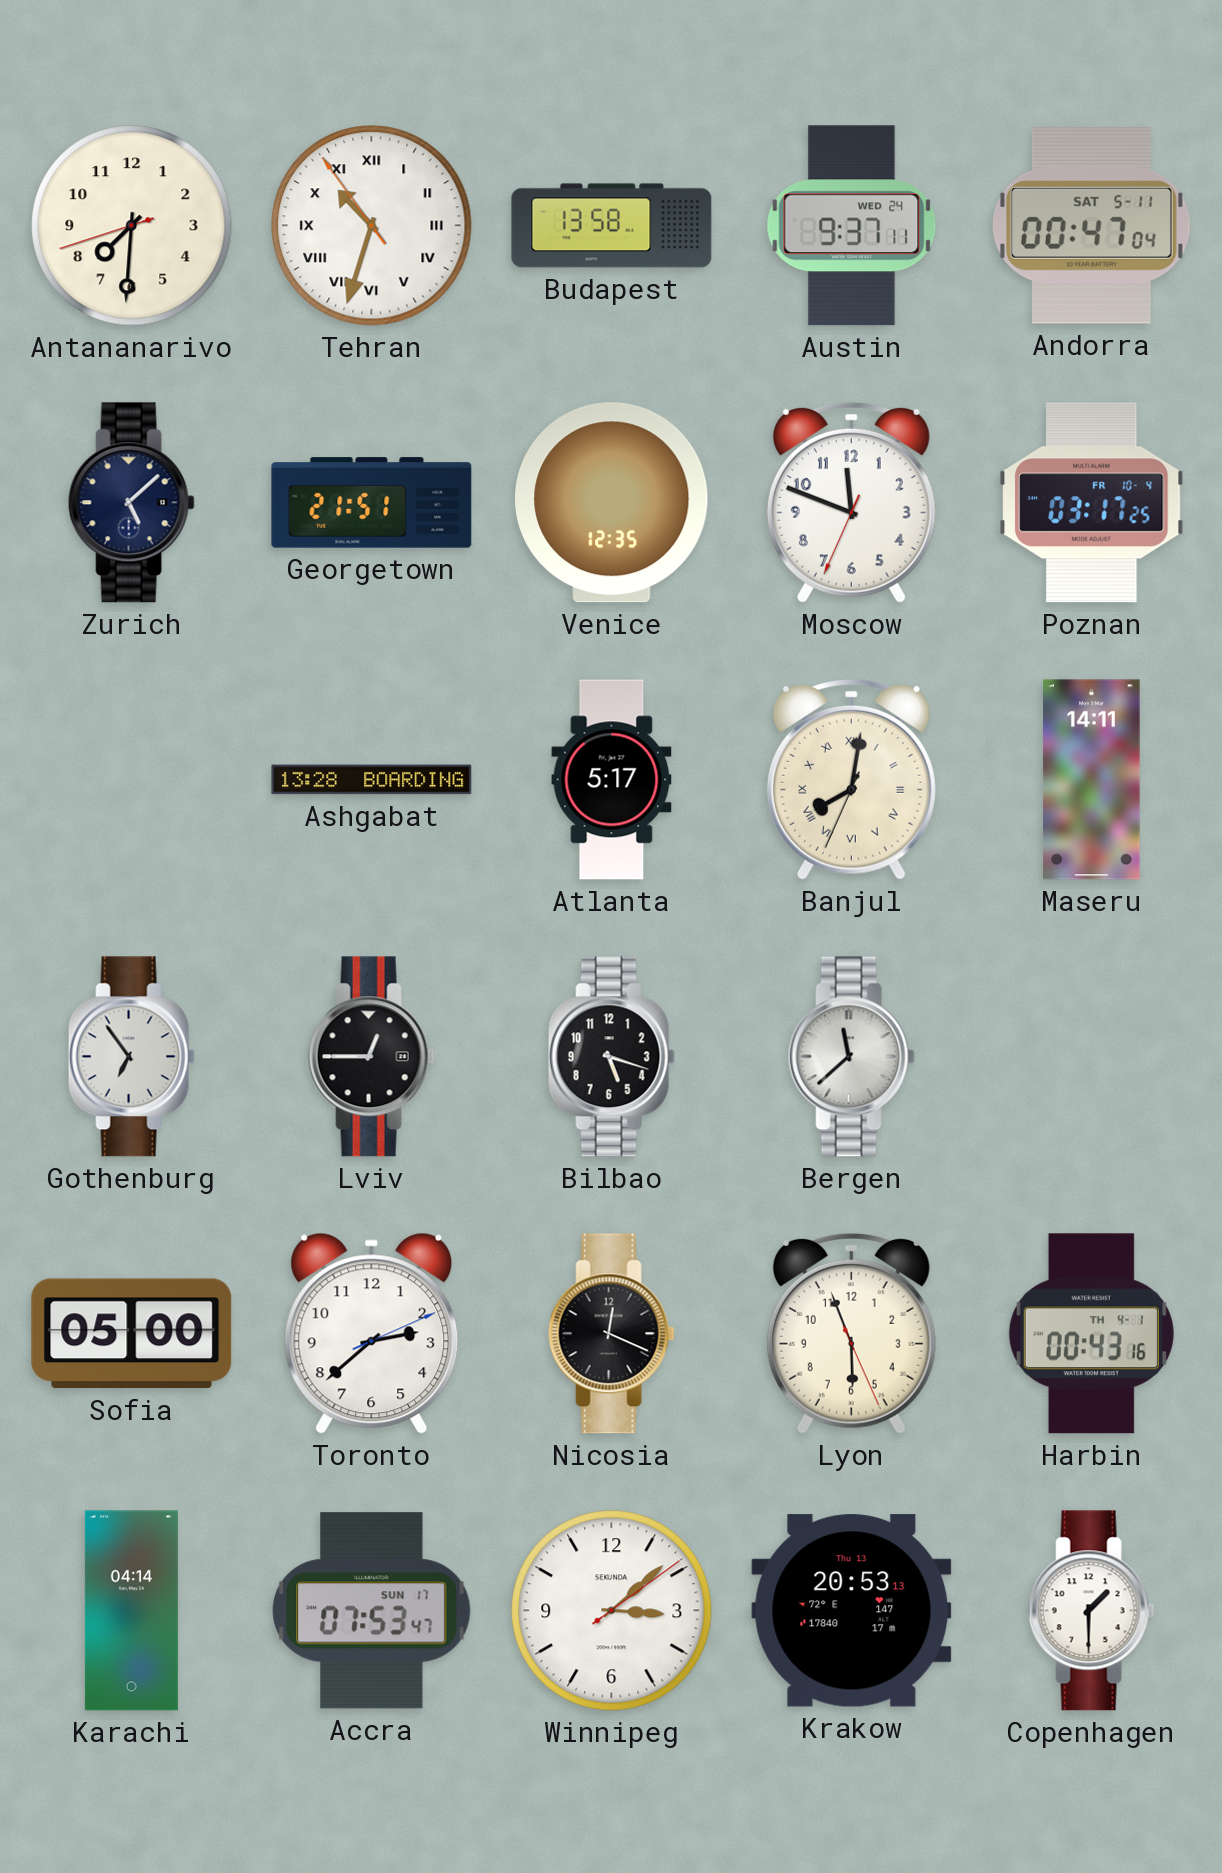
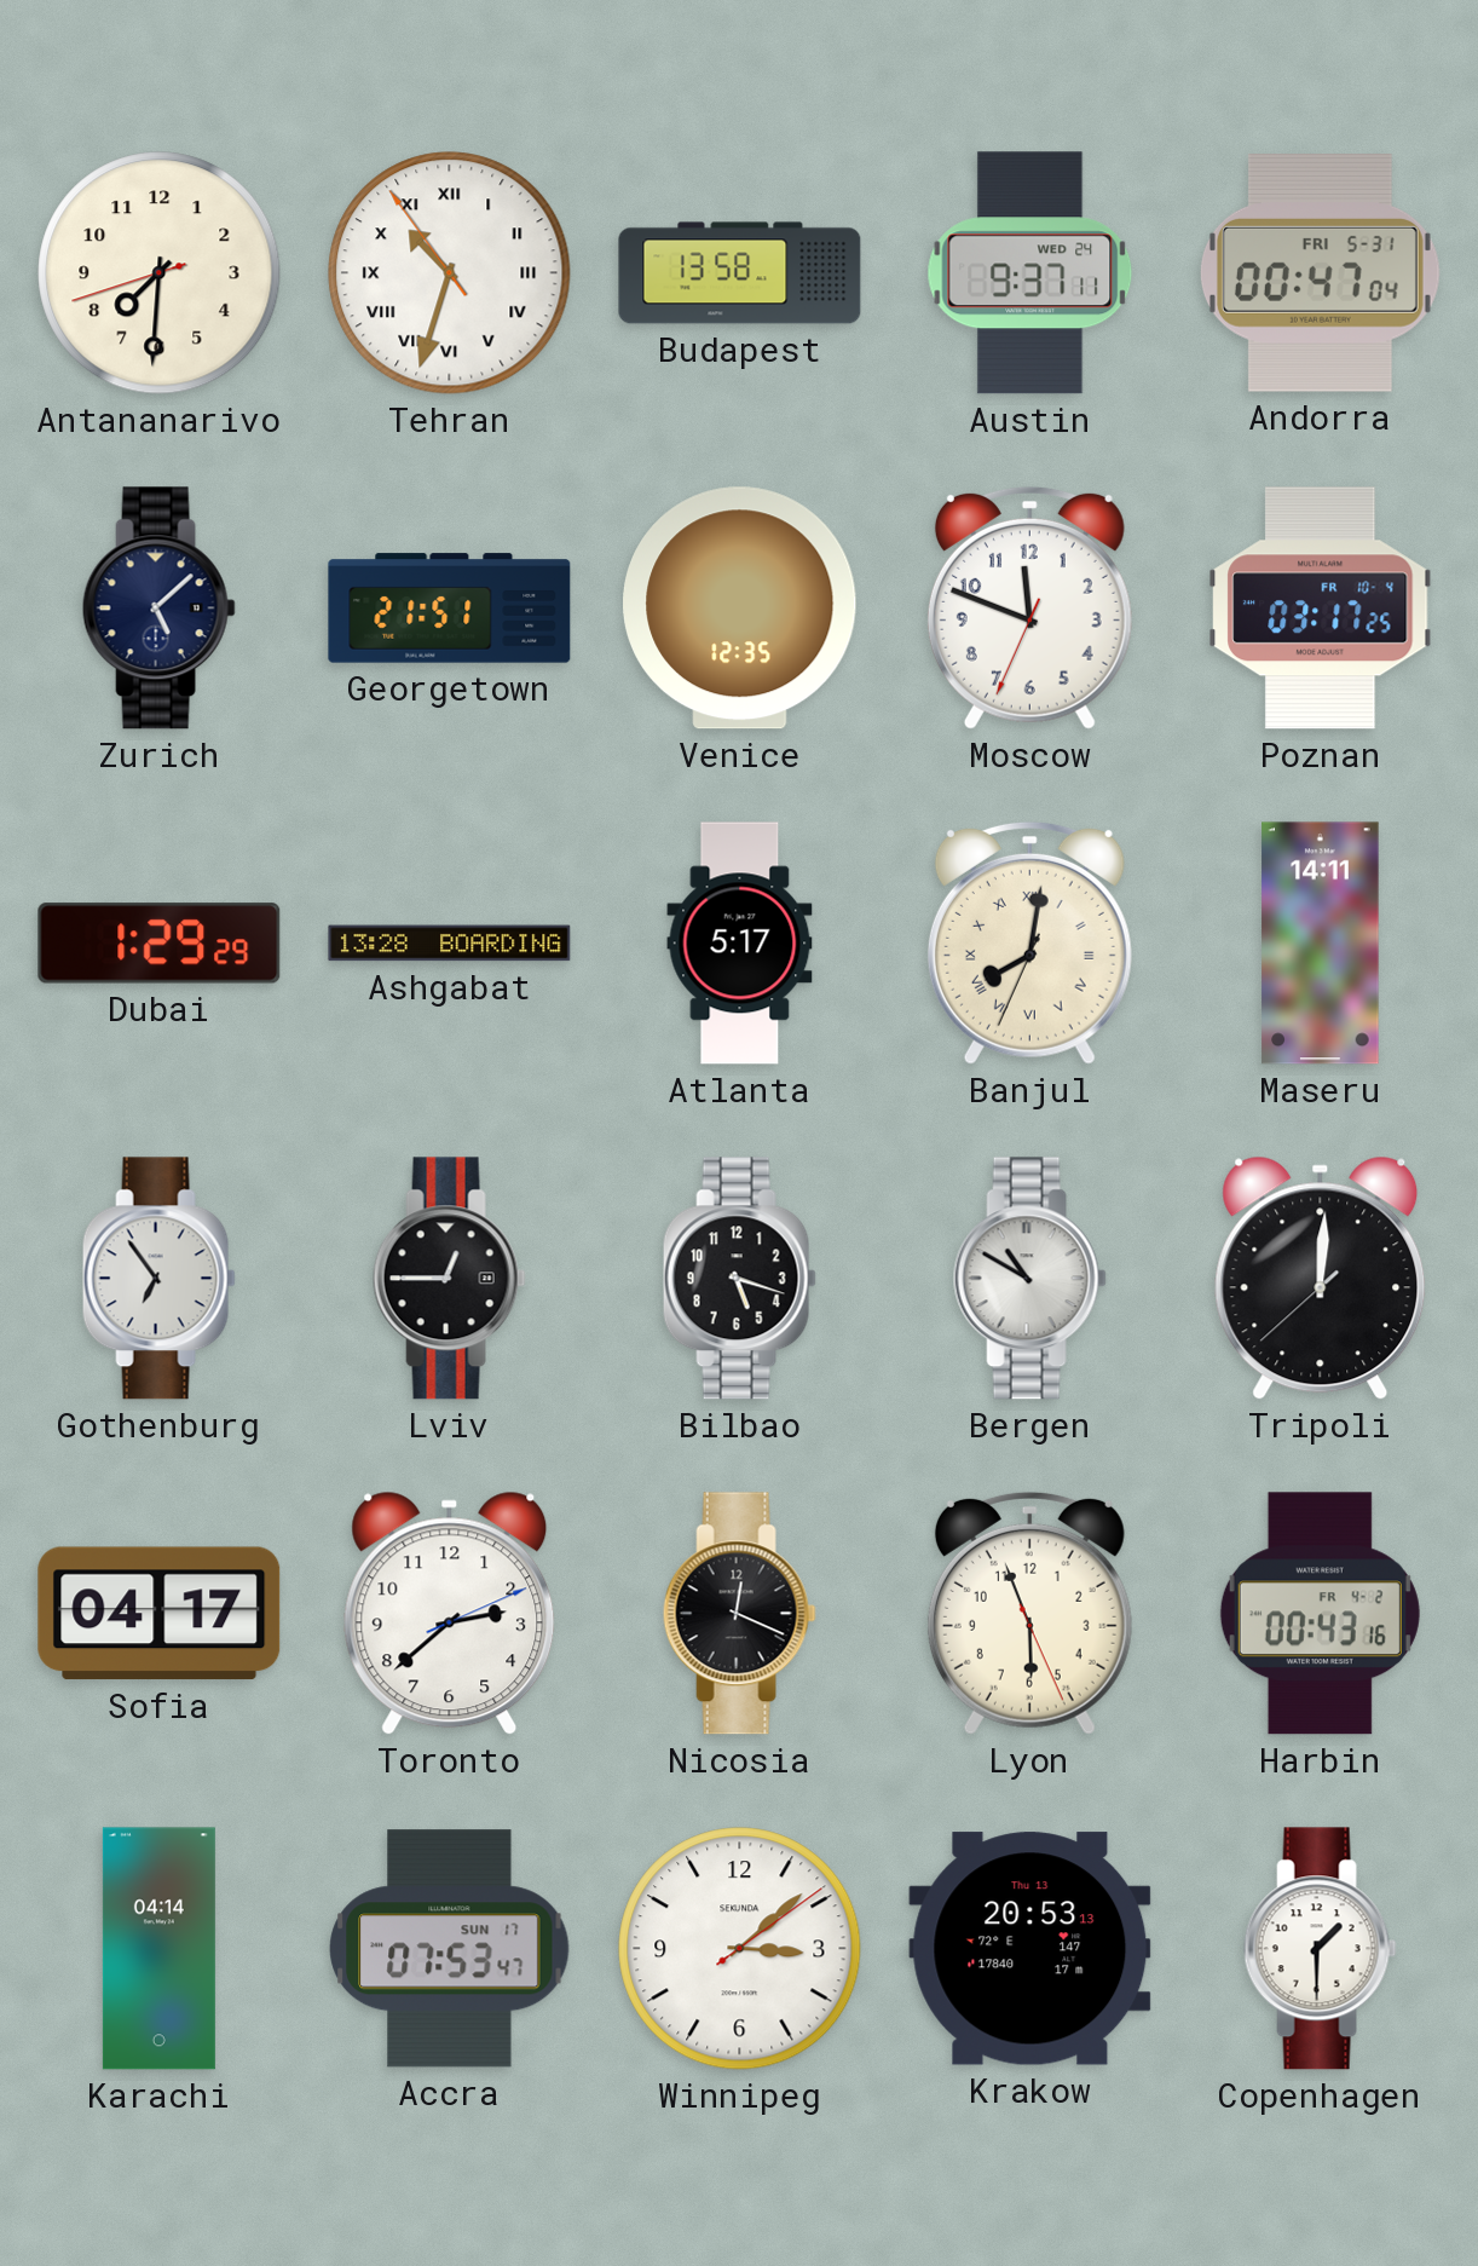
Andorra date: SAT 5-11 -> FRI 5-31
Dubai: none -> 1:29
Bergen: 11:38 -> 10:50
Tripoli: none -> 12:00
Sofia: 05:00 -> 04:17
Harbin date: TH 4-1 -> FR 4-2
